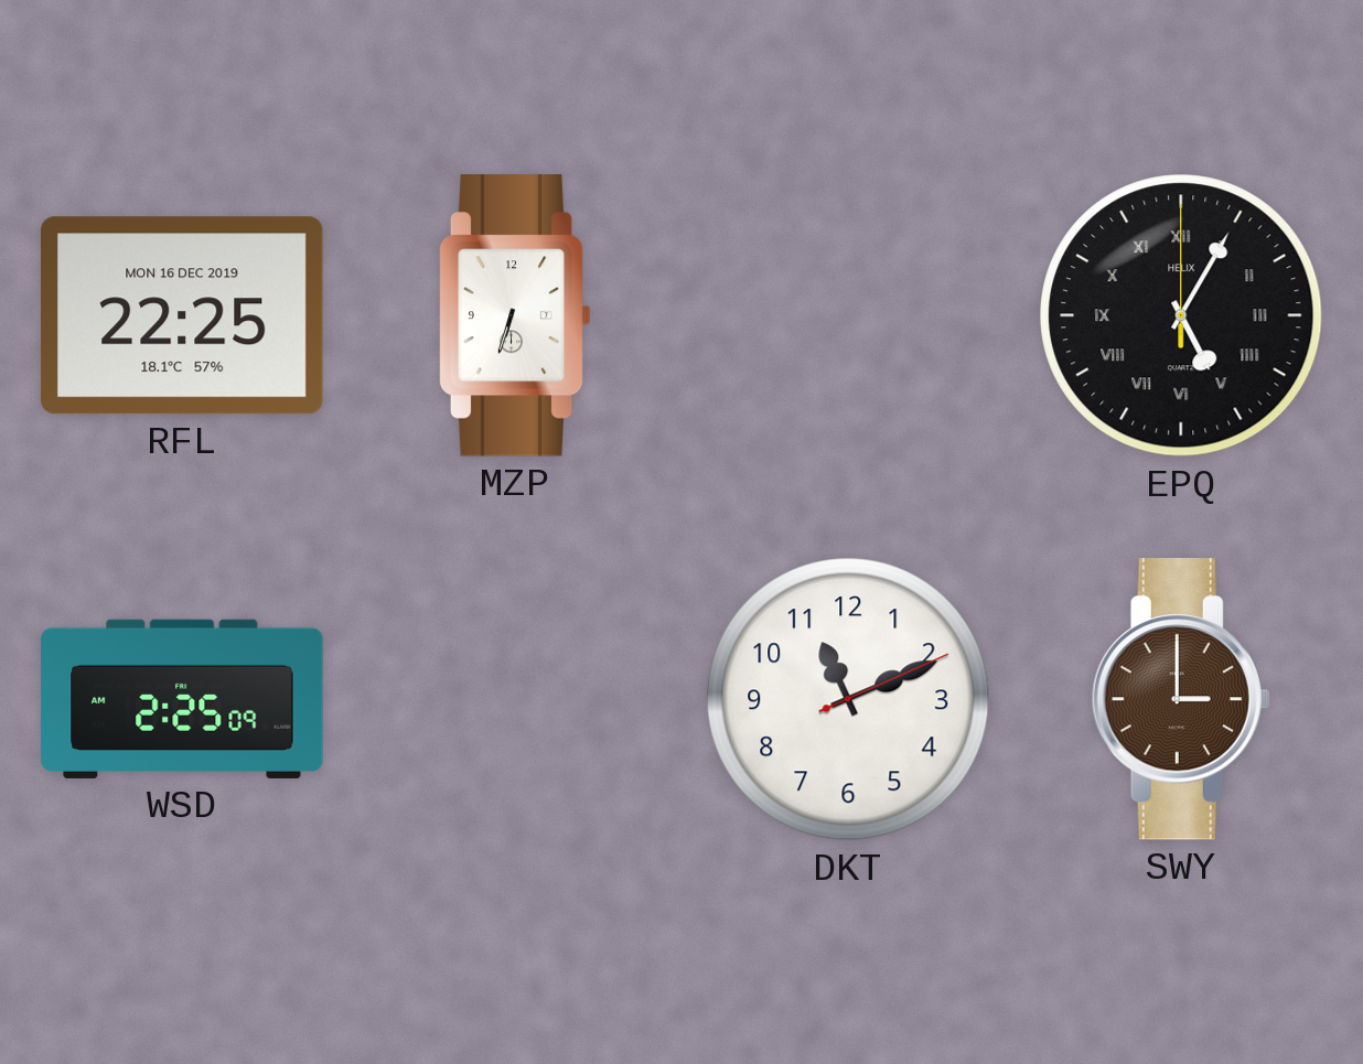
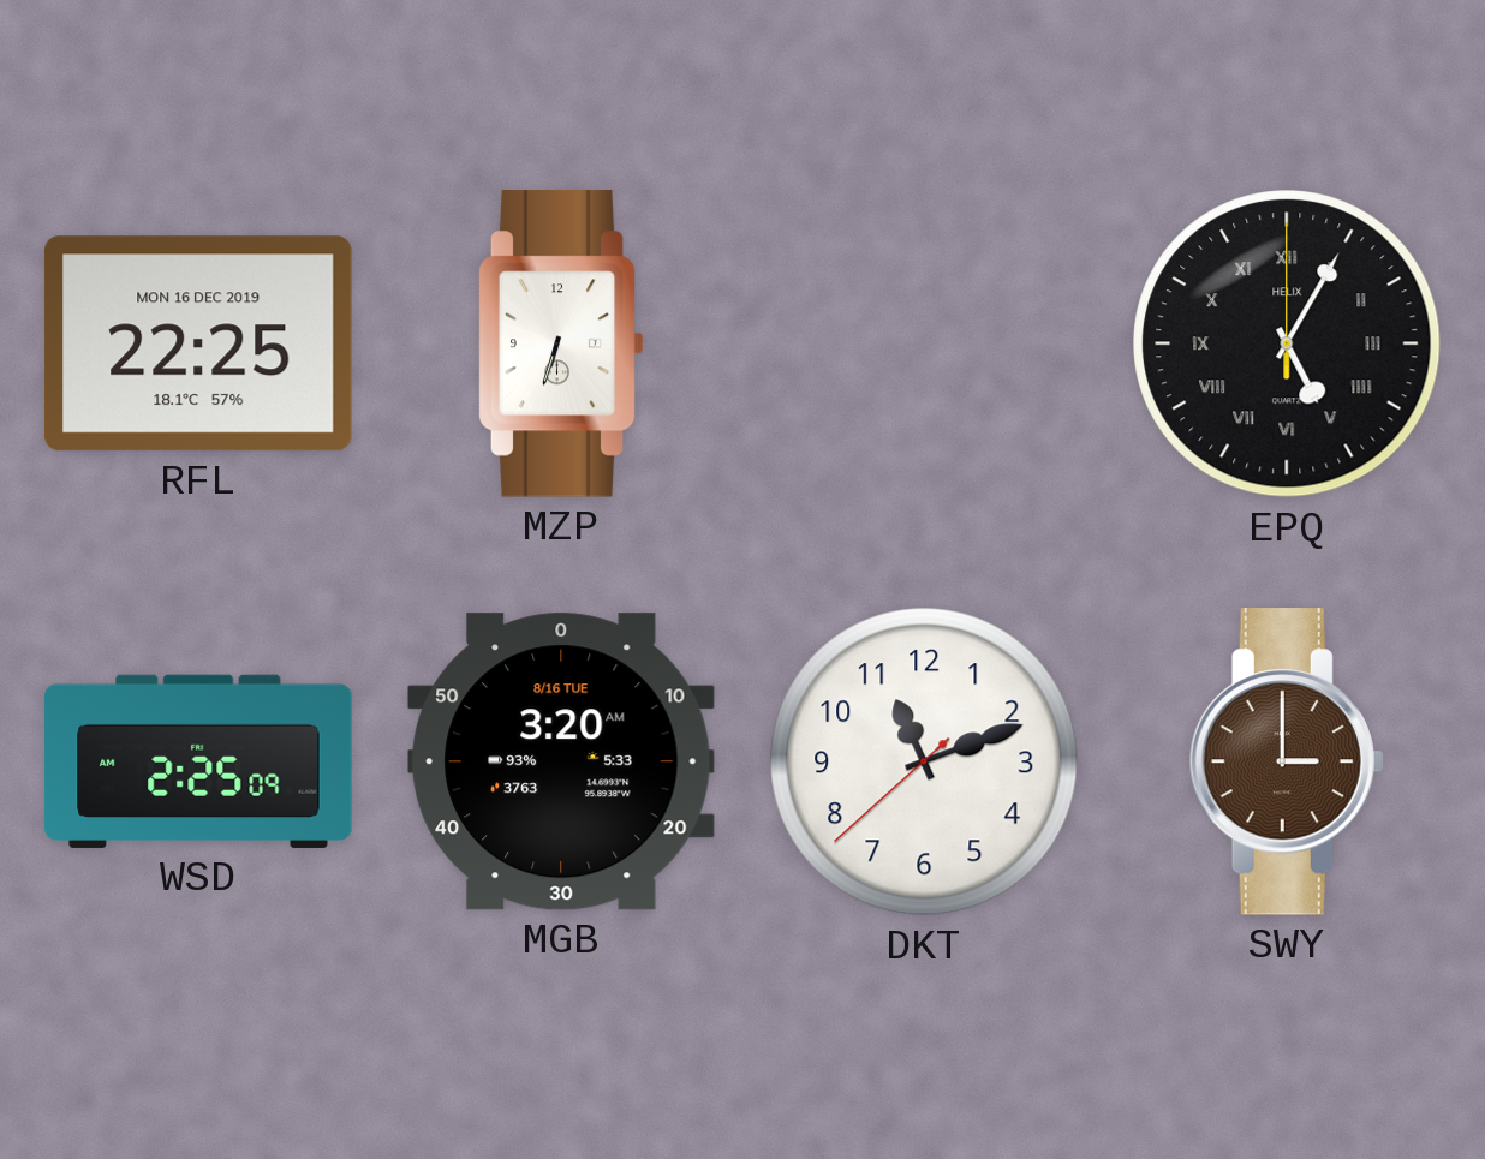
MGB: none -> 3:20
DKT: 11:11:11 -> 11:11:38
